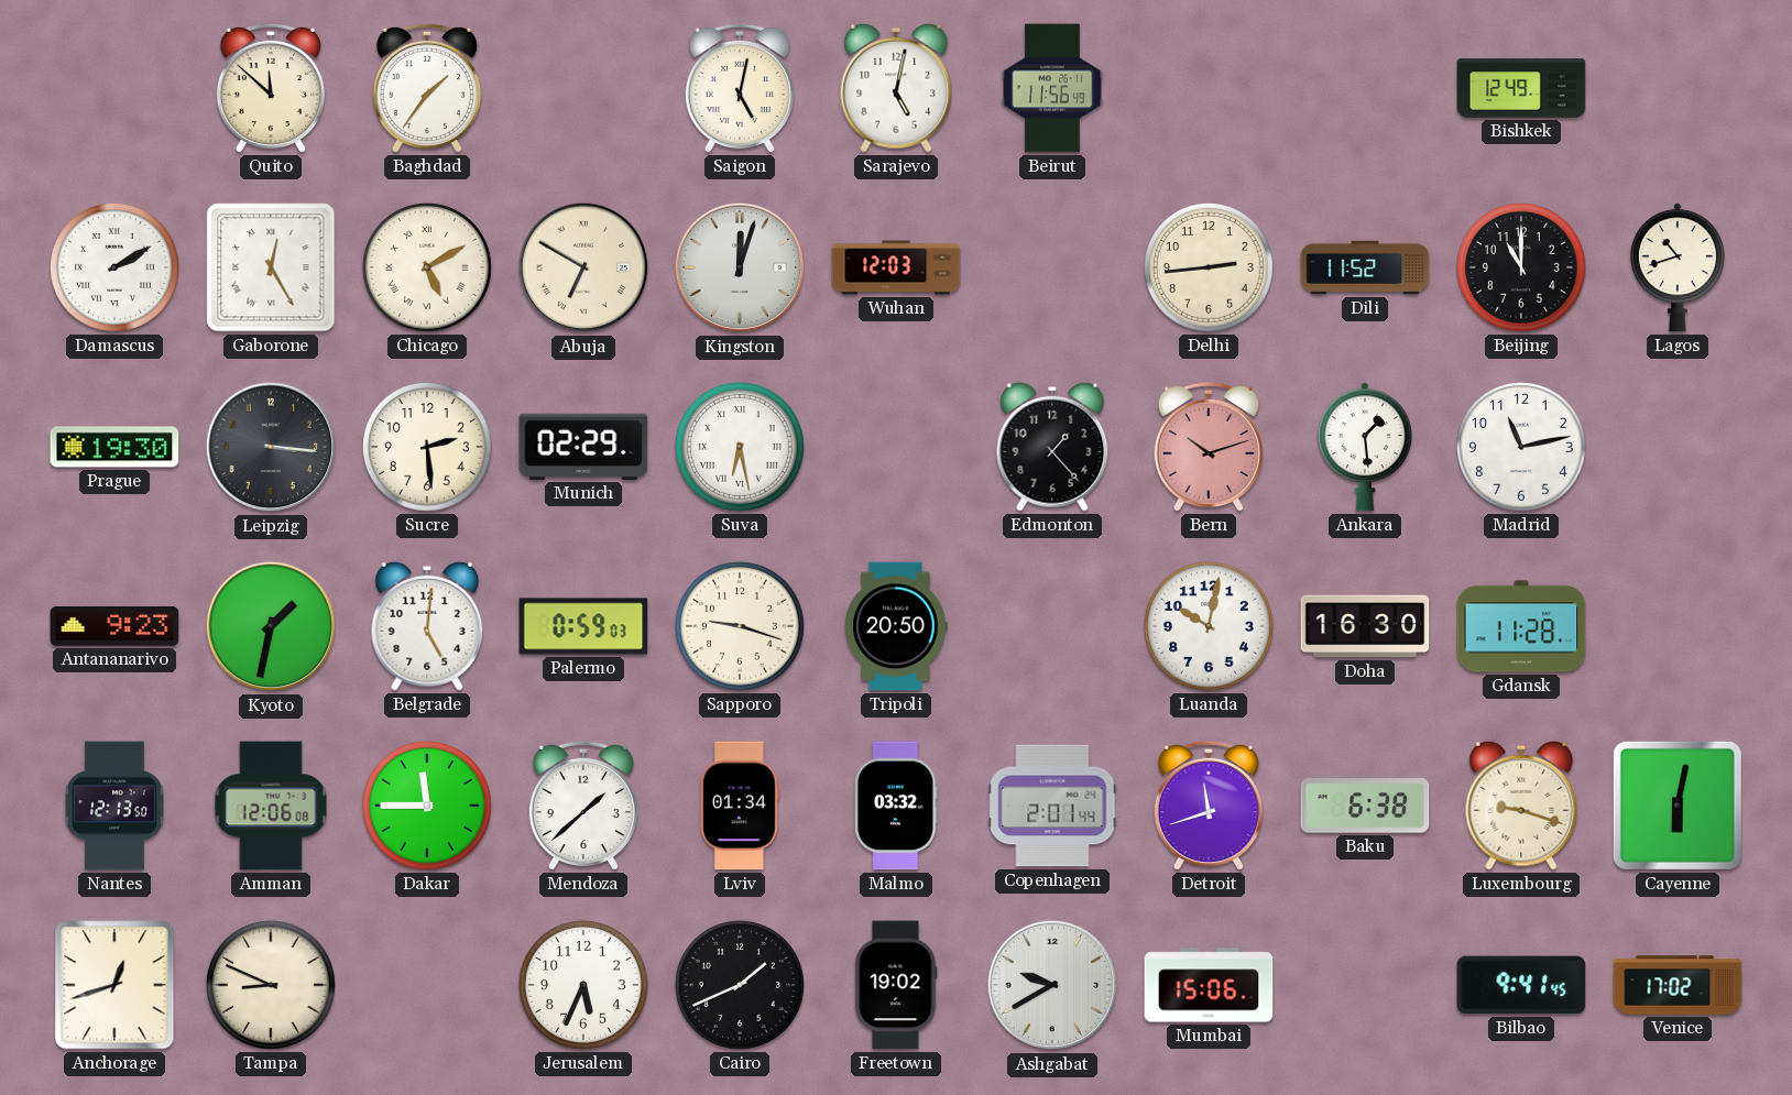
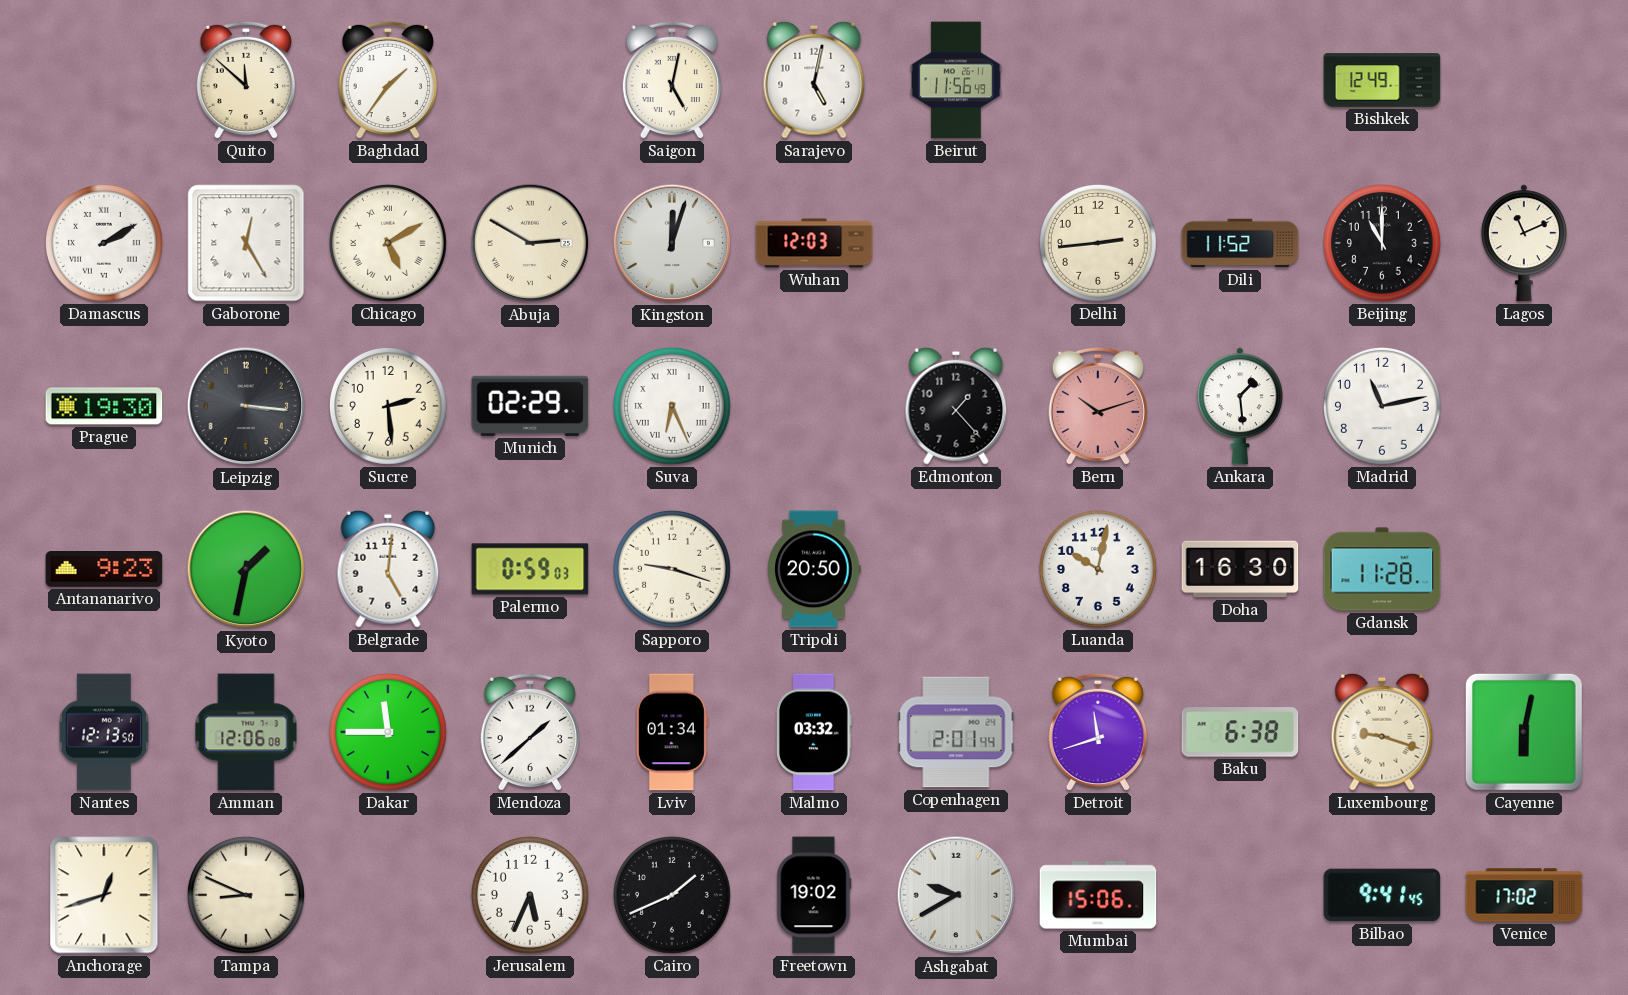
Abuja: 6:50 -> 2:50
Lagos: 10:42 -> 11:11
Suva: 6:28 -> 6:26
